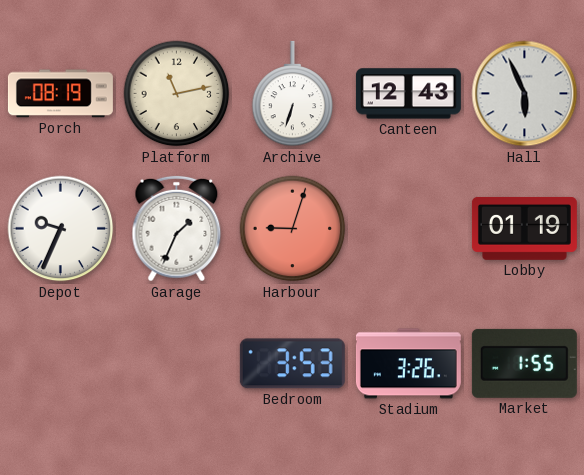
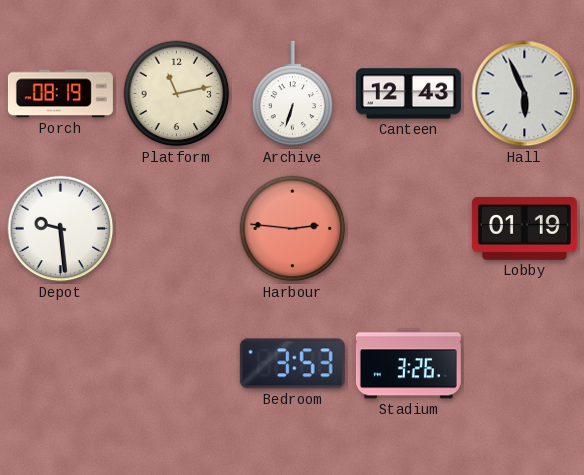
Depot: 9:34 -> 9:29
Garage: 1:34 -> none
Harbour: 9:03 -> 2:46
Market: 1:55 -> none
